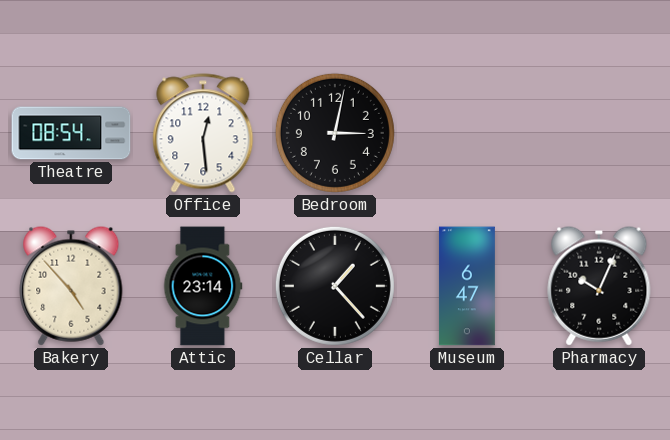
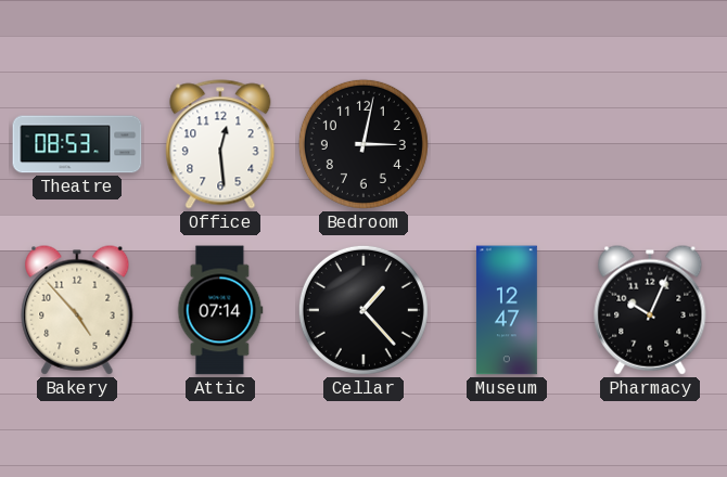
Theatre: 08:54 -> 08:53
Attic: 23:14 -> 07:14
Museum: 6:47 -> 12:47
